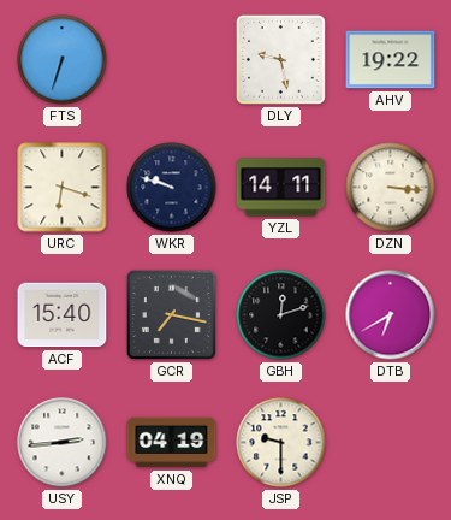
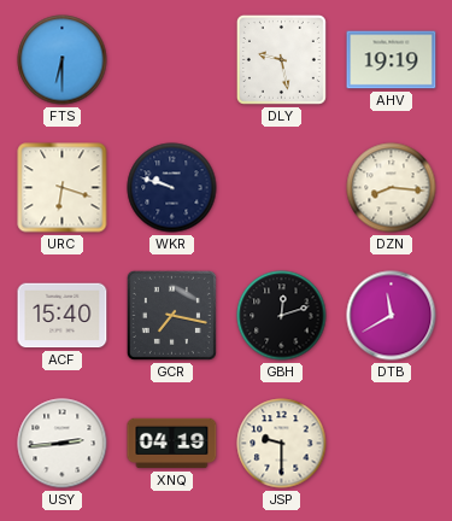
FTS: 6:33 -> 6:30
AHV: 19:22 -> 19:19
YZL: 14:11 -> none
DZN: 3:16 -> 8:16
DTB: 6:40 -> 11:40
